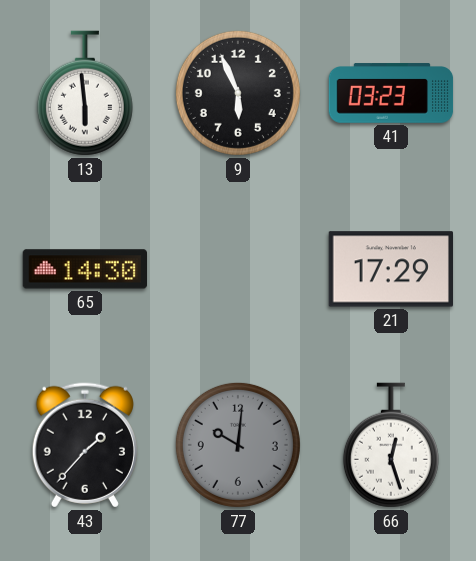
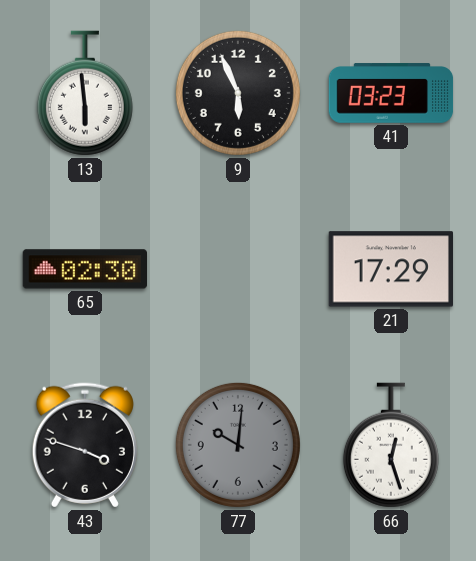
65: 14:30 -> 02:30
43: 1:37 -> 3:48
